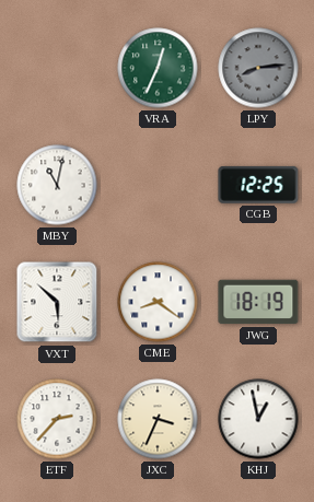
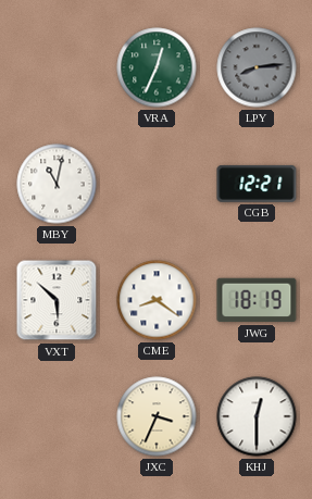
CGB: 12:25 -> 12:21
ETF: 2:37 -> none
KHJ: 12:58 -> 12:30
